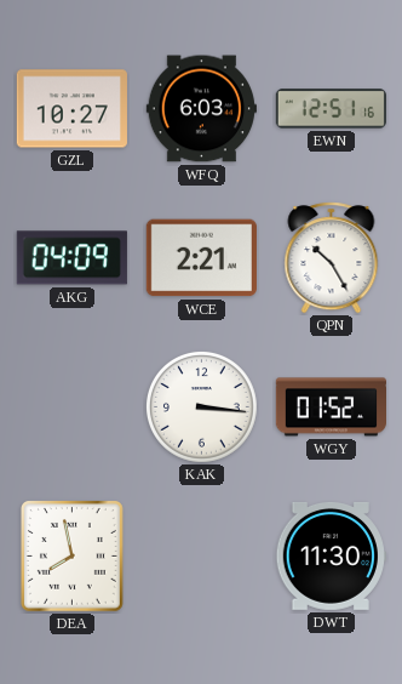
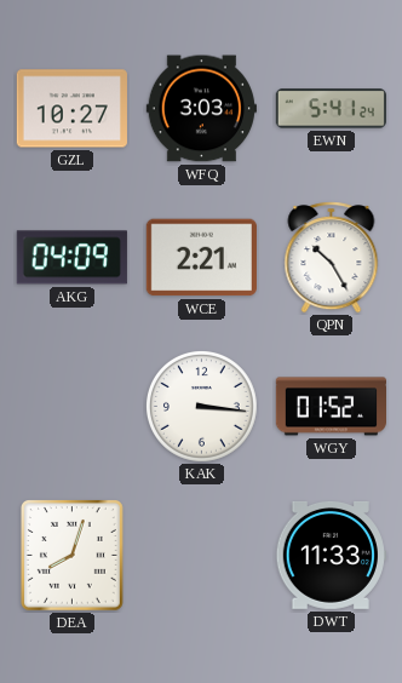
WFQ: 6:03 -> 3:03
EWN: 12:51 -> 5:41
DEA: 7:58 -> 8:03
DWT: 11:30 -> 11:33
